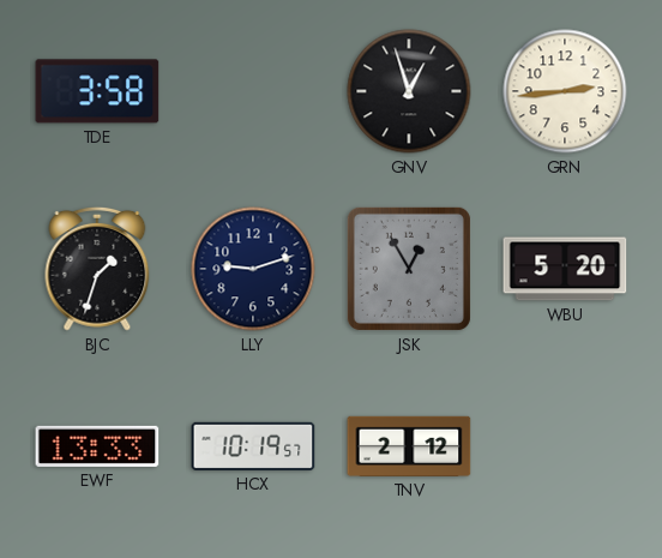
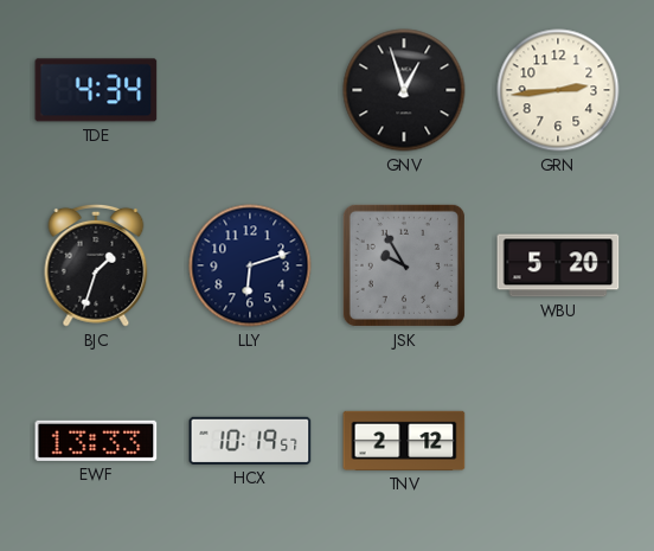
TDE: 3:58 -> 4:34
LLY: 9:12 -> 6:12
JSK: 12:55 -> 9:55
